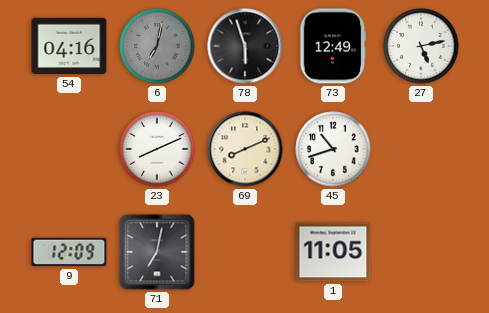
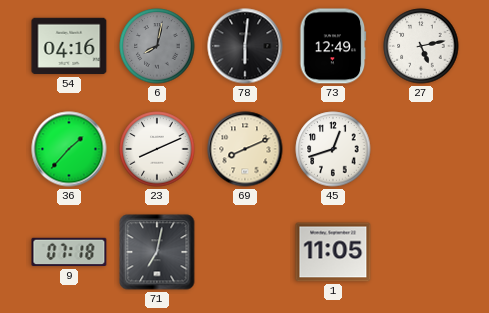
6: 7:02 -> 8:02
78: 5:57 -> 6:01
36: none -> 1:37
45: 10:42 -> 12:42
9: 12:09 -> 07:18
